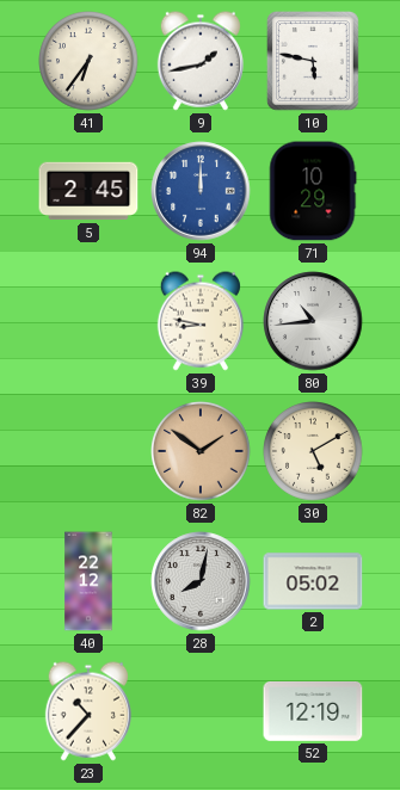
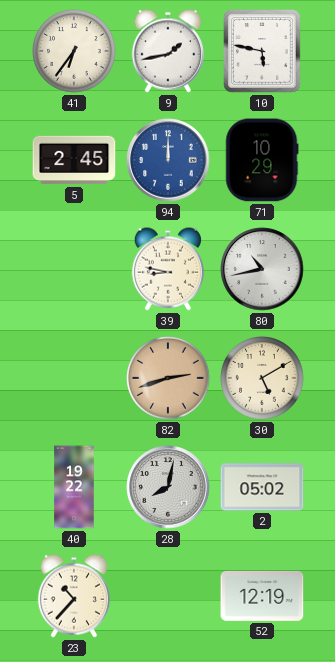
80: 10:44 -> 10:43
82: 1:51 -> 2:42
40: 22:12 -> 19:22
